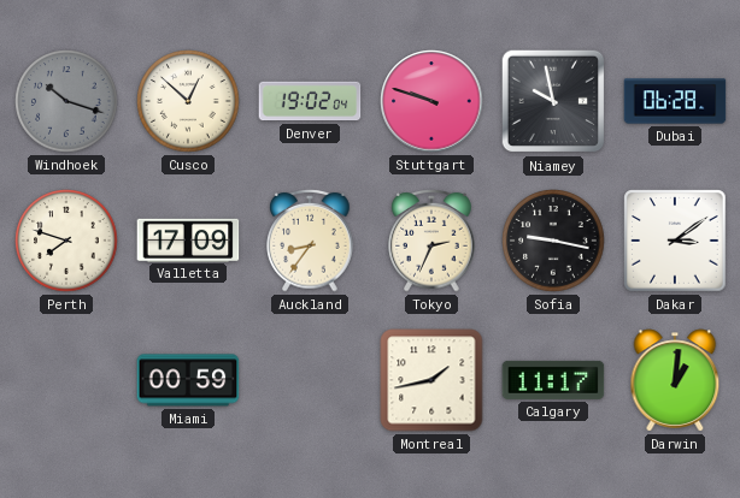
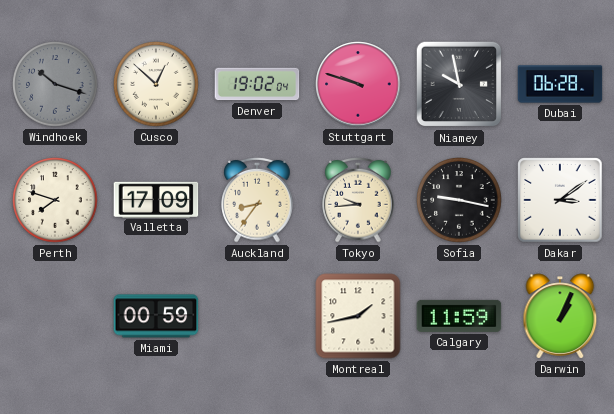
Tokyo: 2:34 -> 9:44
Calgary: 11:17 -> 11:59
Darwin: 1:01 -> 1:04
